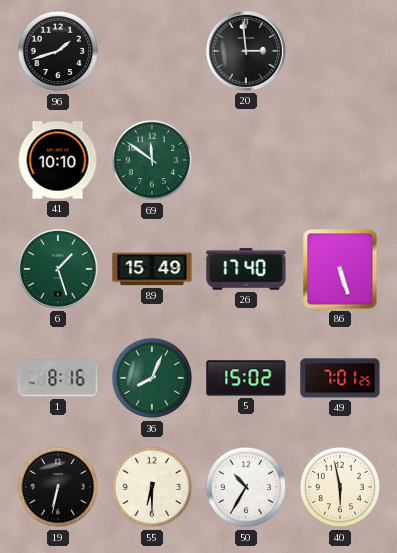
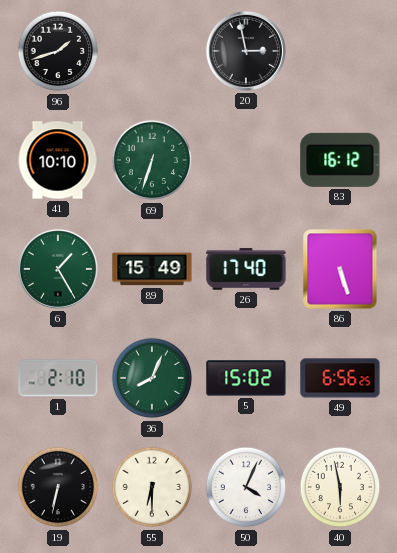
20: 2:59 -> 2:58
69: 11:51 -> 6:33
83: none -> 16:12
6: 1:27 -> 1:25
1: 8:16 -> 2:10
49: 7:01 -> 6:56
50: 10:35 -> 4:04
